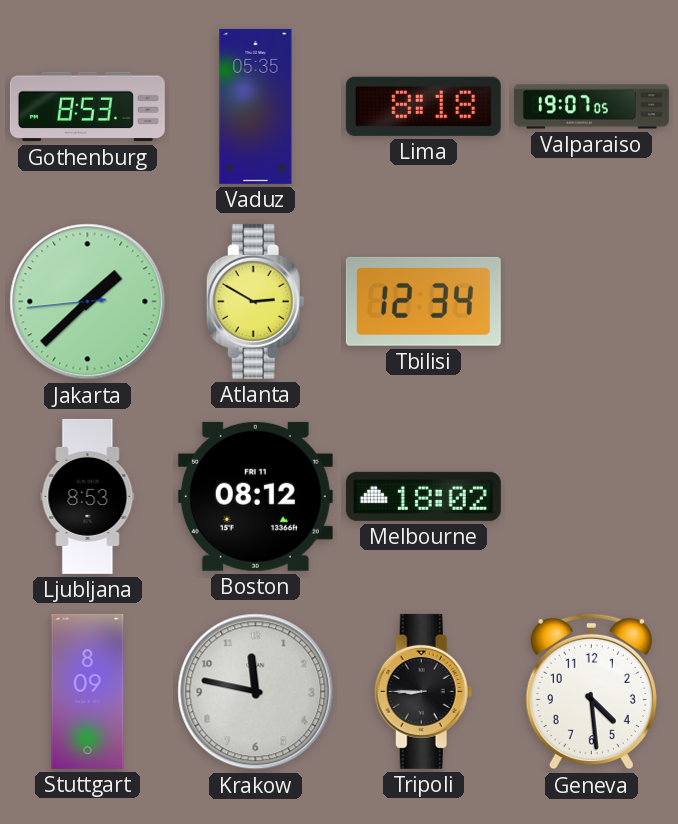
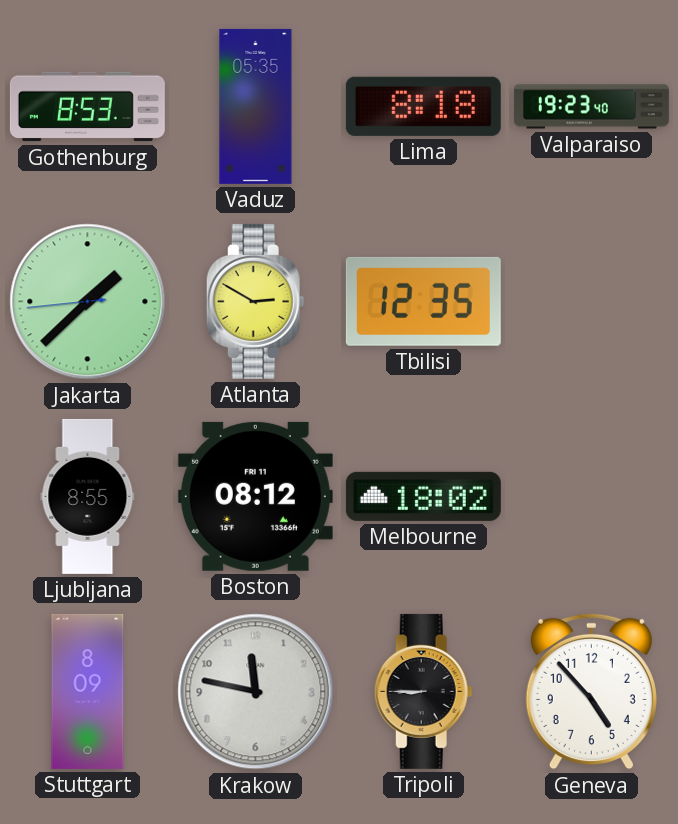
Valparaiso: 19:07 -> 19:23
Tbilisi: 12:34 -> 12:35
Ljubljana: 8:53 -> 8:55
Geneva: 4:29 -> 4:53
